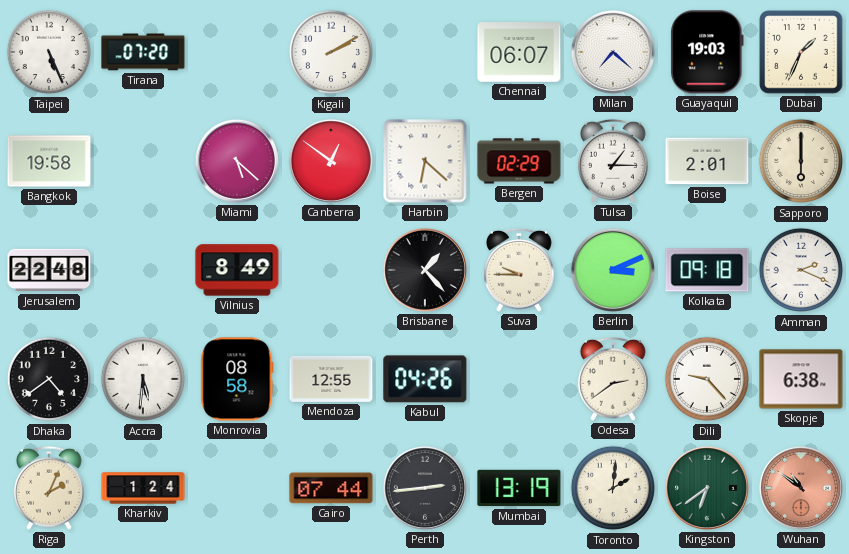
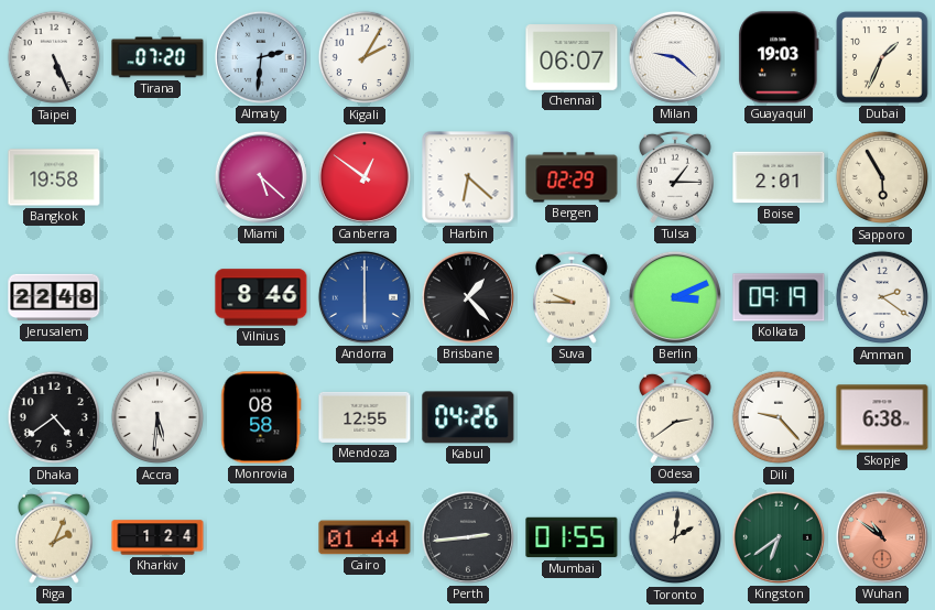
Almaty: none -> 2:31
Kigali: 2:10 -> 2:05
Milan: 7:22 -> 9:22
Sapporo: 6:00 -> 5:55
Vilnius: 8:49 -> 8:46
Andorra: none -> 6:00
Kolkata: 09:18 -> 09:19
Amman: 2:19 -> 2:21
Cairo: 07:44 -> 01:44
Mumbai: 13:19 -> 01:55
